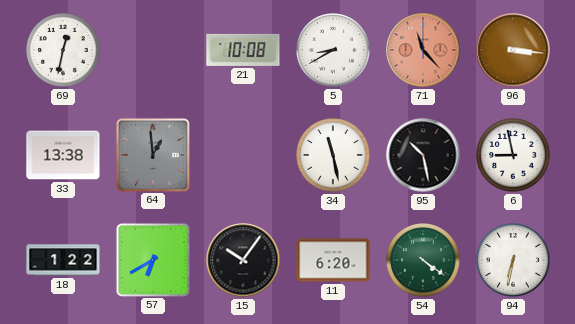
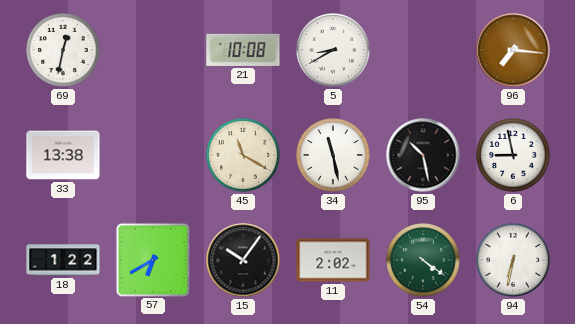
71: 11:23 -> none
96: 3:16 -> 7:16
64: 12:59 -> none
45: none -> 11:20
11: 6:20 -> 2:02
